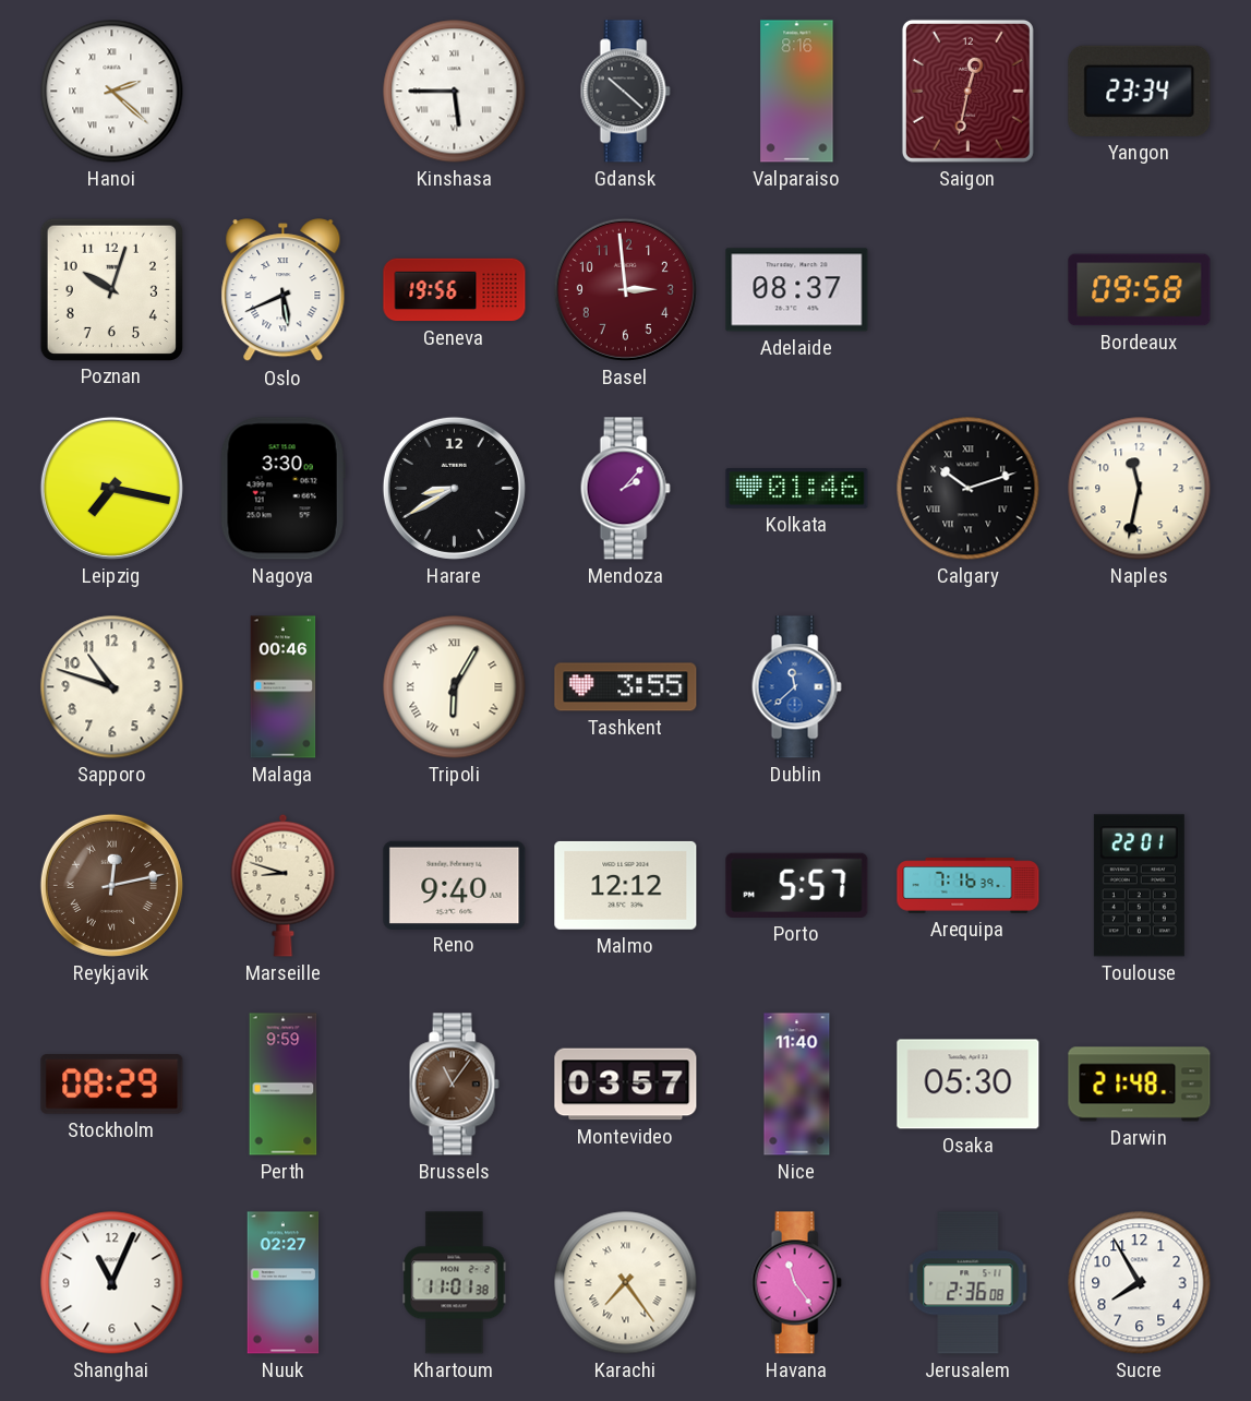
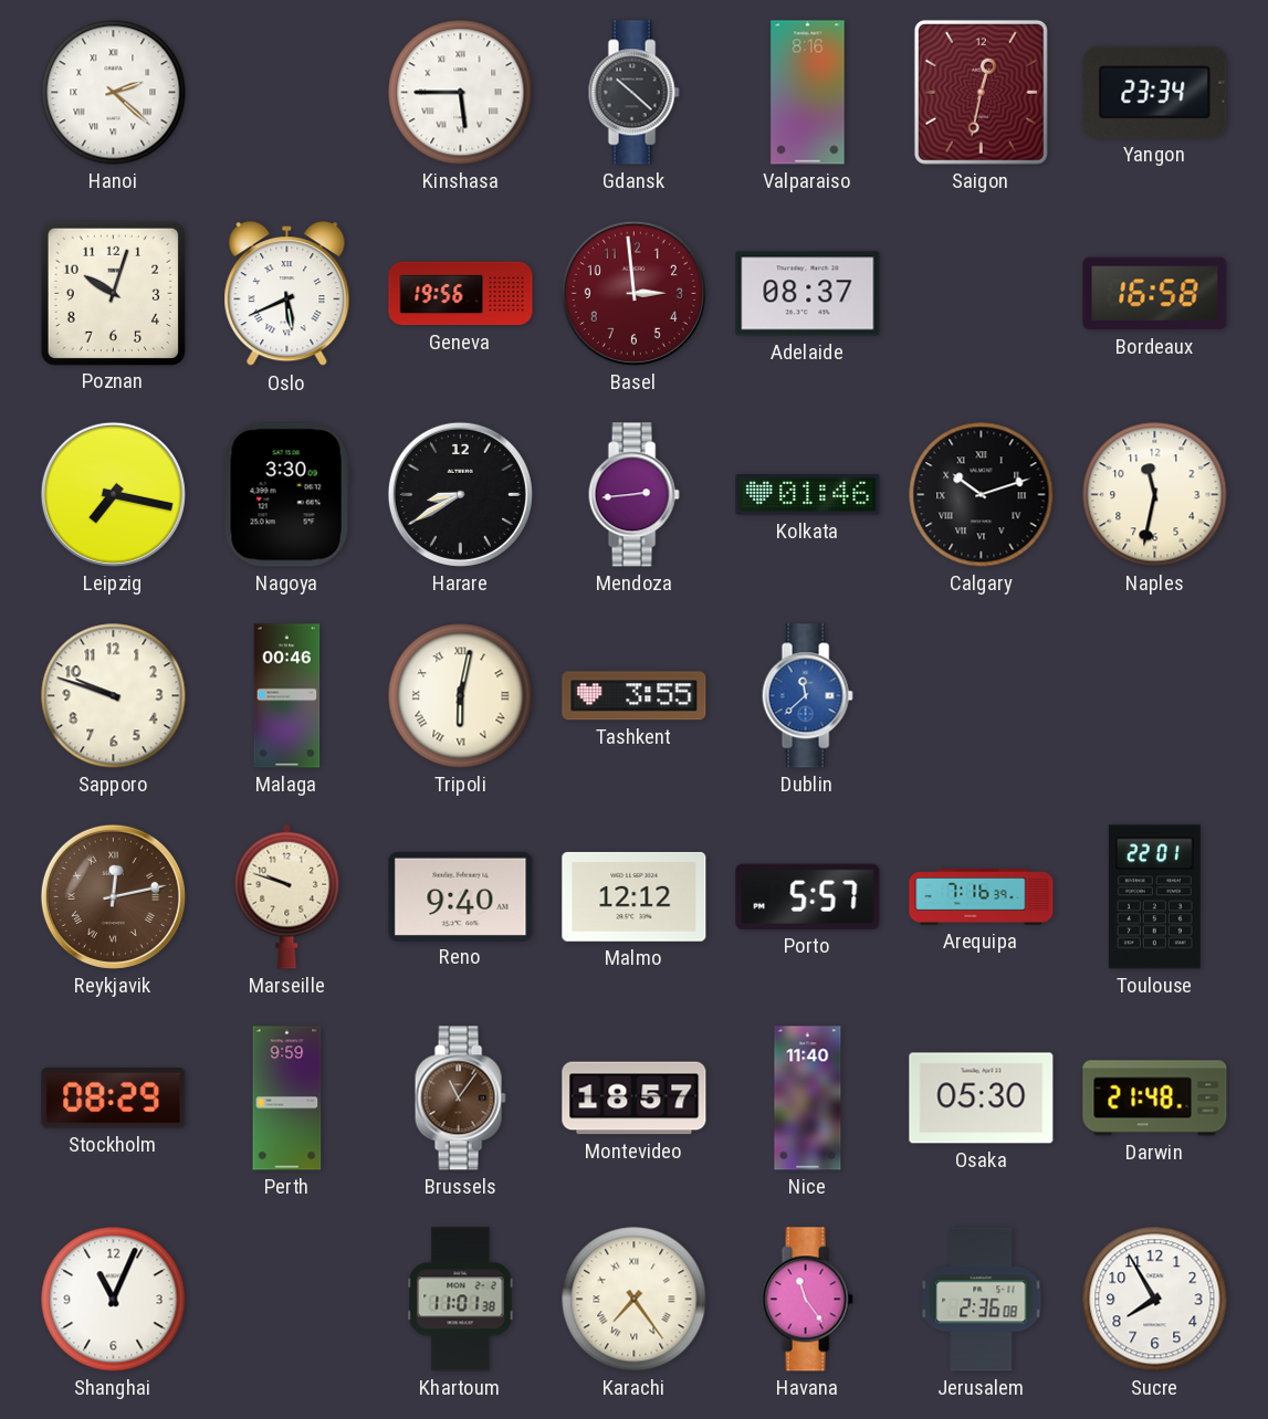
Bordeaux: 09:58 -> 16:58
Mendoza: 2:07 -> 2:44
Sapporo: 10:48 -> 9:48
Tripoli: 6:05 -> 6:02
Marseille: 8:48 -> 9:48
Montevideo: 03:57 -> 18:57
Nuuk: 02:27 -> none
